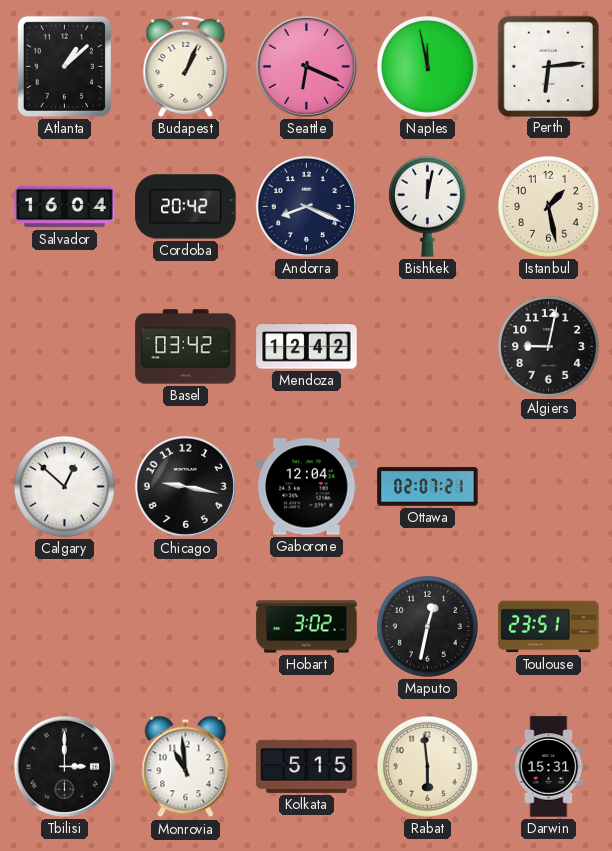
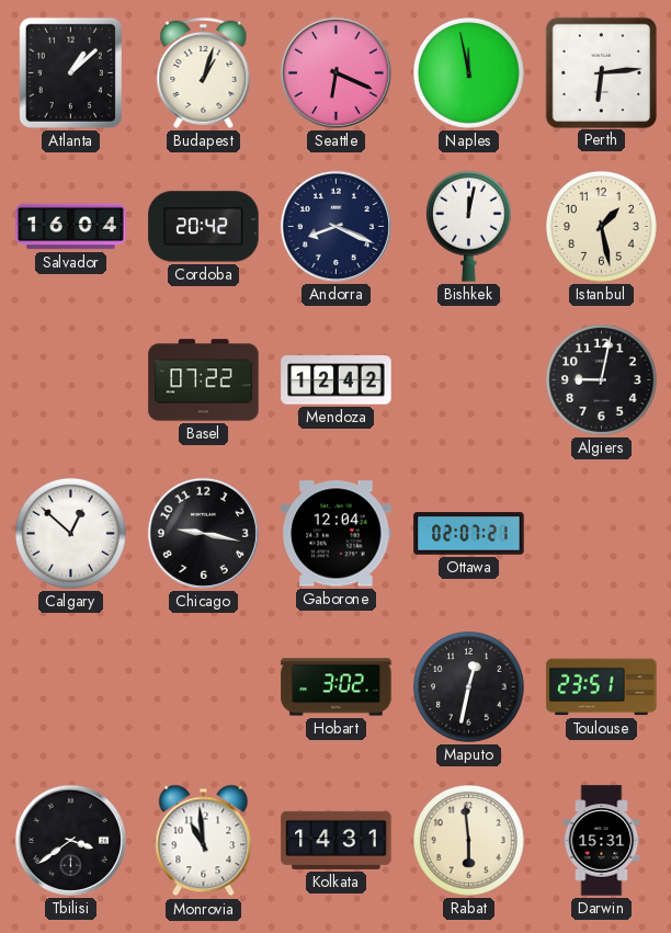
Budapest: 1:04 -> 1:03
Basel: 03:42 -> 07:22
Tbilisi: 3:00 -> 3:39
Kolkata: 5:15 -> 14:31
